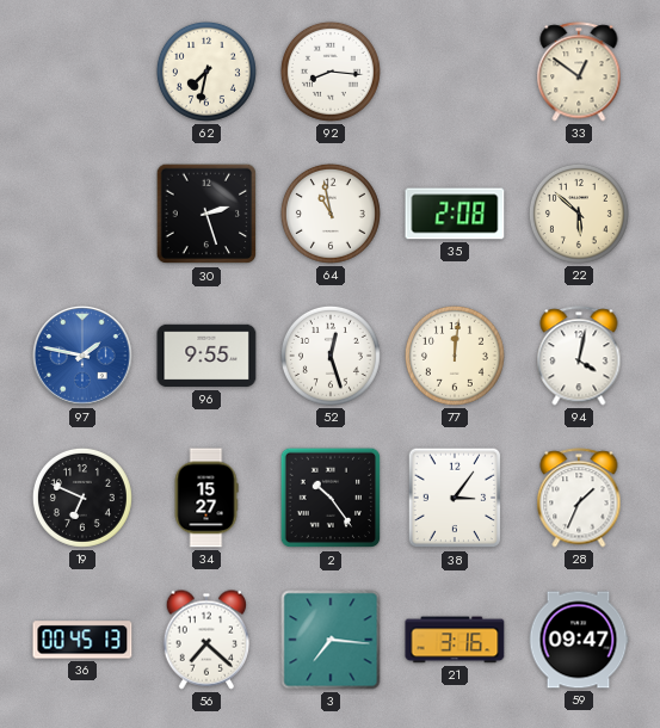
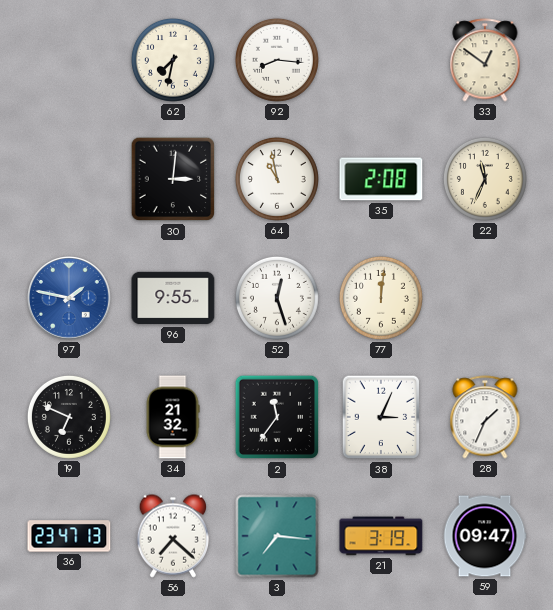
30: 2:27 -> 3:01
22: 5:52 -> 11:34
94: 4:02 -> none
34: 15:27 -> 21:32
2: 10:24 -> 11:36
38: 3:06 -> 3:04
36: 00:45 -> 23:47
21: 3:16 -> 3:19
